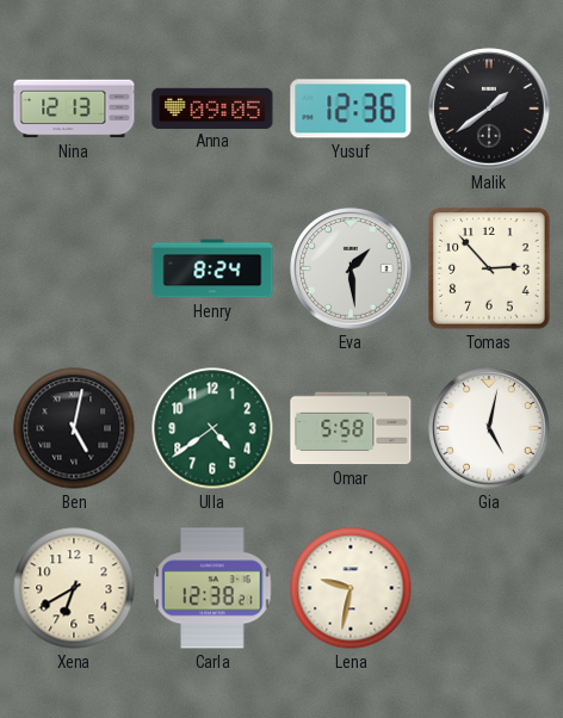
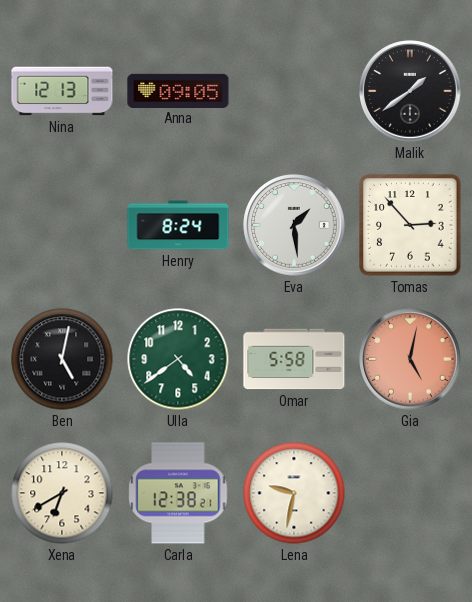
Yusuf: 12:36 -> none
Gia dial: white -> salmon
